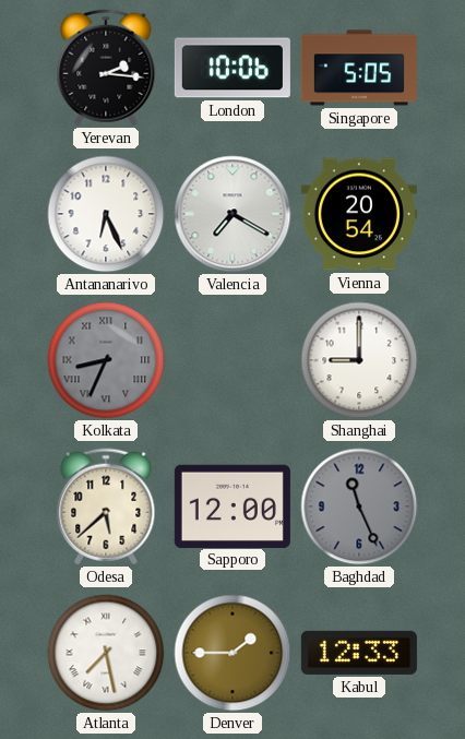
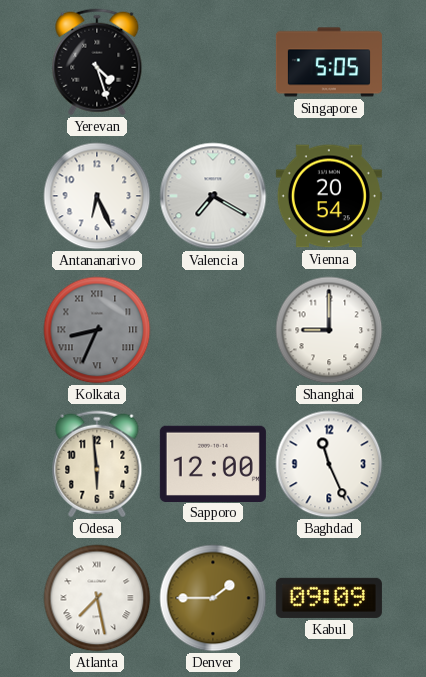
Yerevan: 2:16 -> 4:27
London: 10:06 -> none
Odesa: 5:38 -> 5:59
Baghdad dial: grey -> white
Kabul: 12:33 -> 09:09
